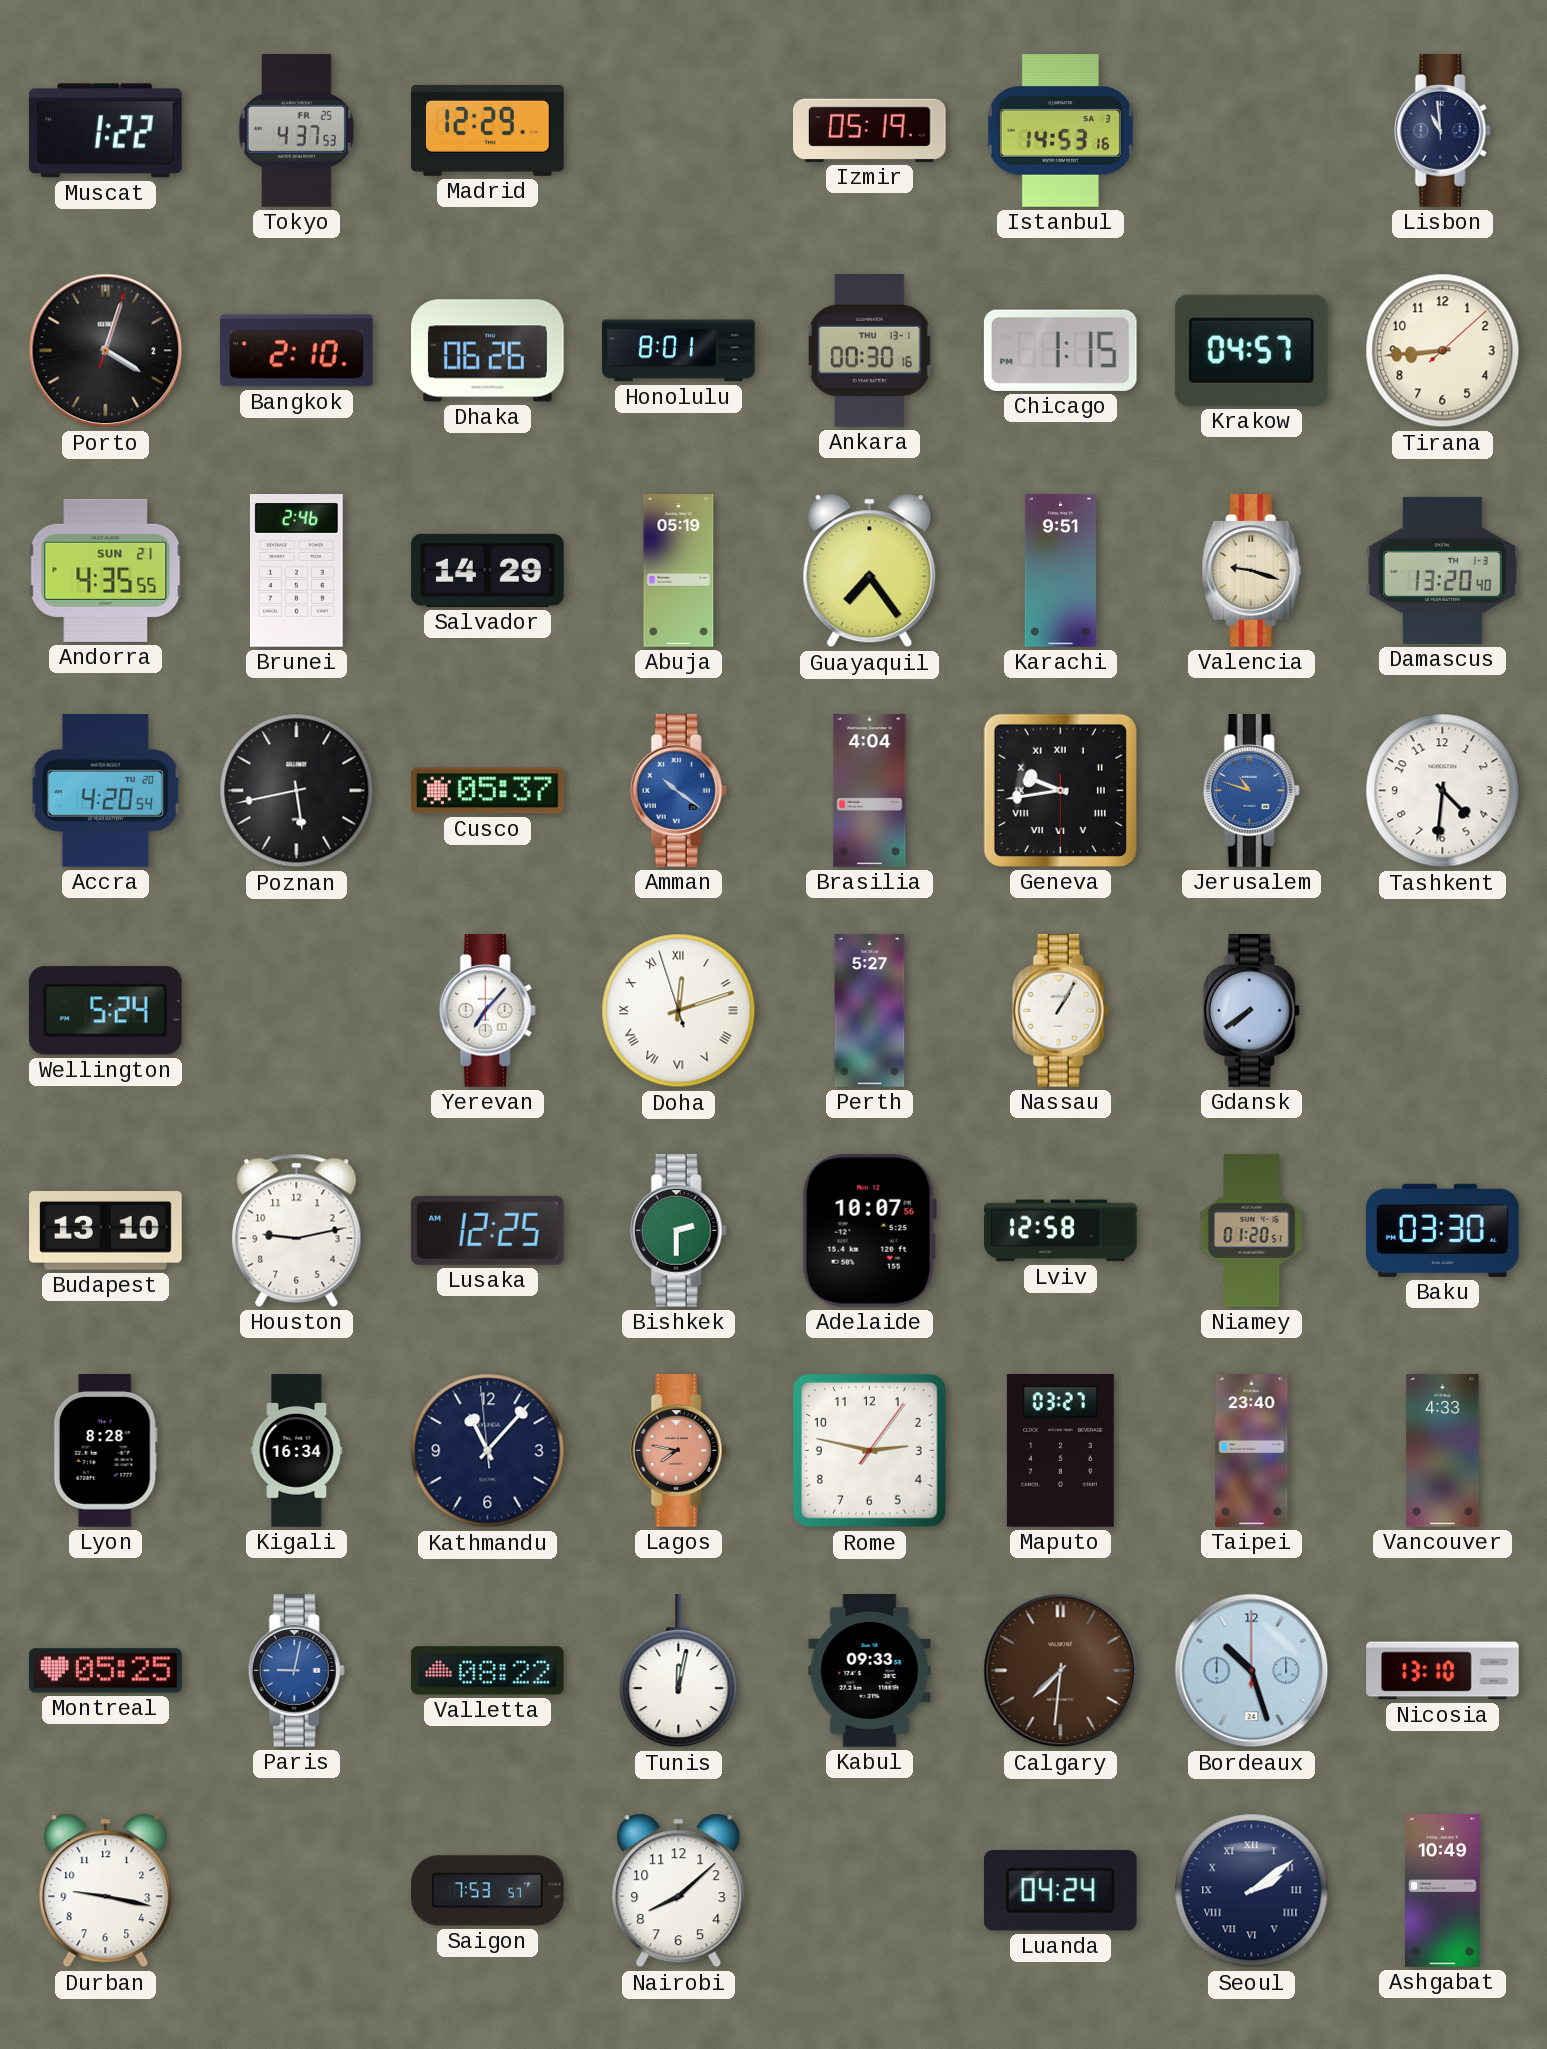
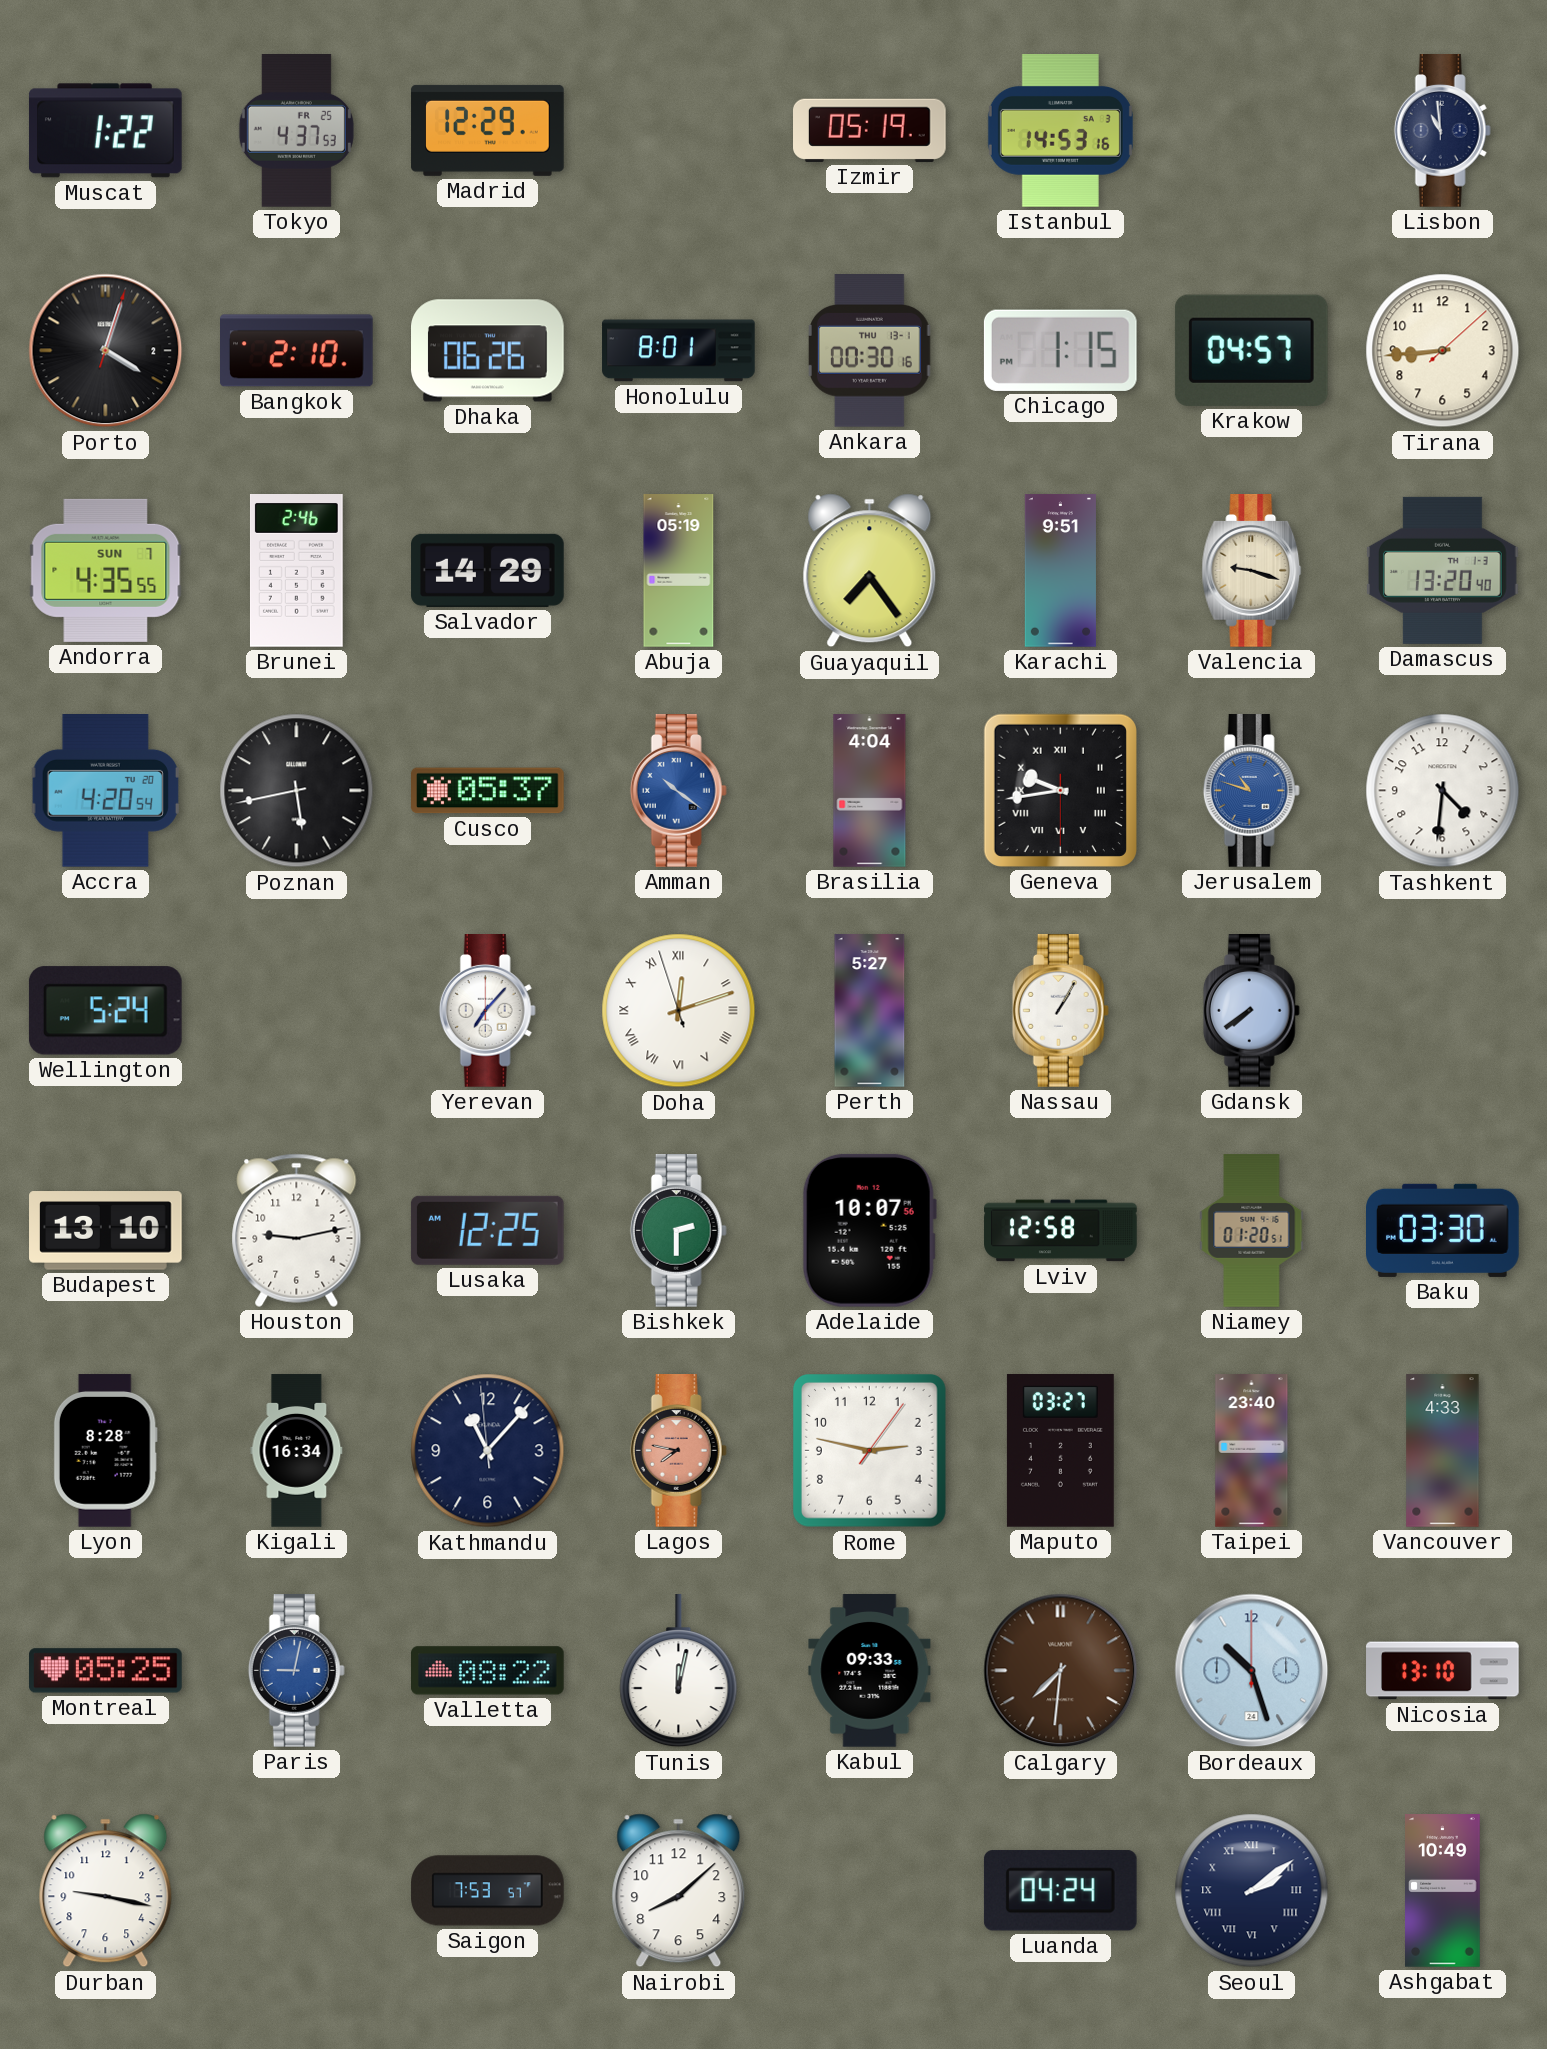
Andorra date: SUN 21 -> SUN 7
